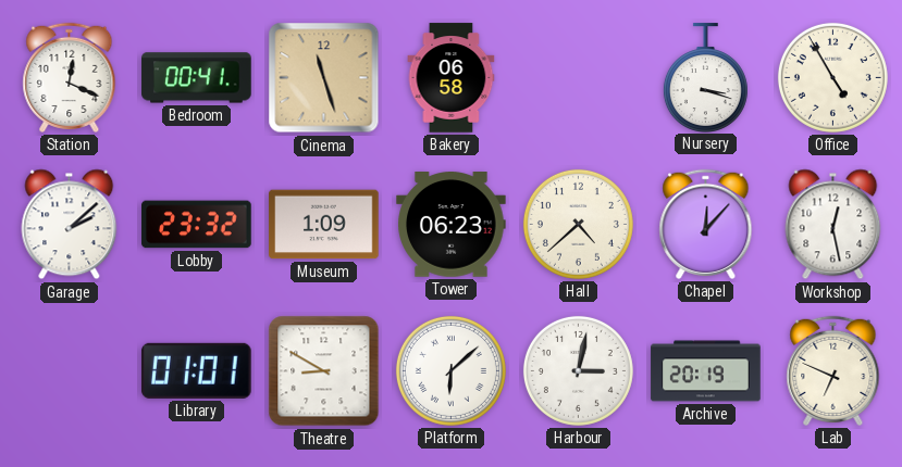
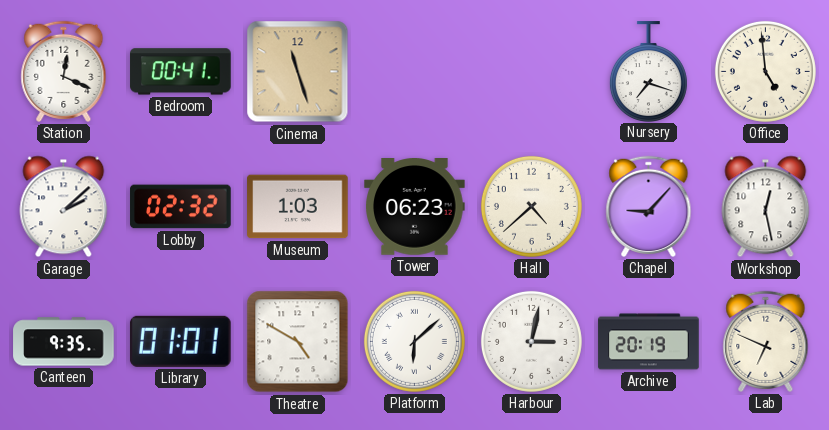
Bakery: 06:58 -> none
Nursery: 3:18 -> 7:18
Office: 4:55 -> 4:59
Lobby: 23:32 -> 02:32
Museum: 1:09 -> 1:03
Chapel: 12:07 -> 9:07
Canteen: none -> 9:35
Theatre: 8:50 -> 4:50
